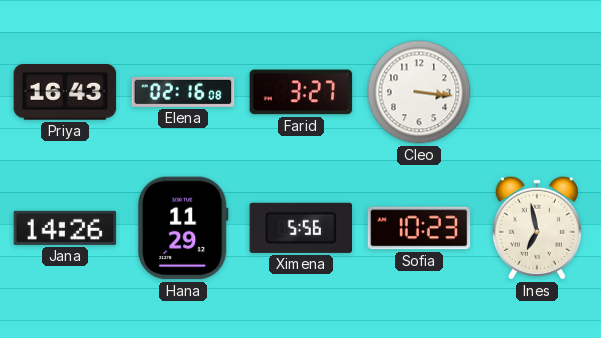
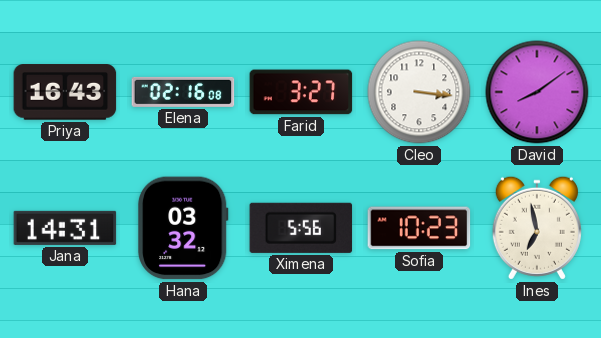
David: none -> 8:09
Jana: 14:26 -> 14:31
Hana: 11:29 -> 03:32
